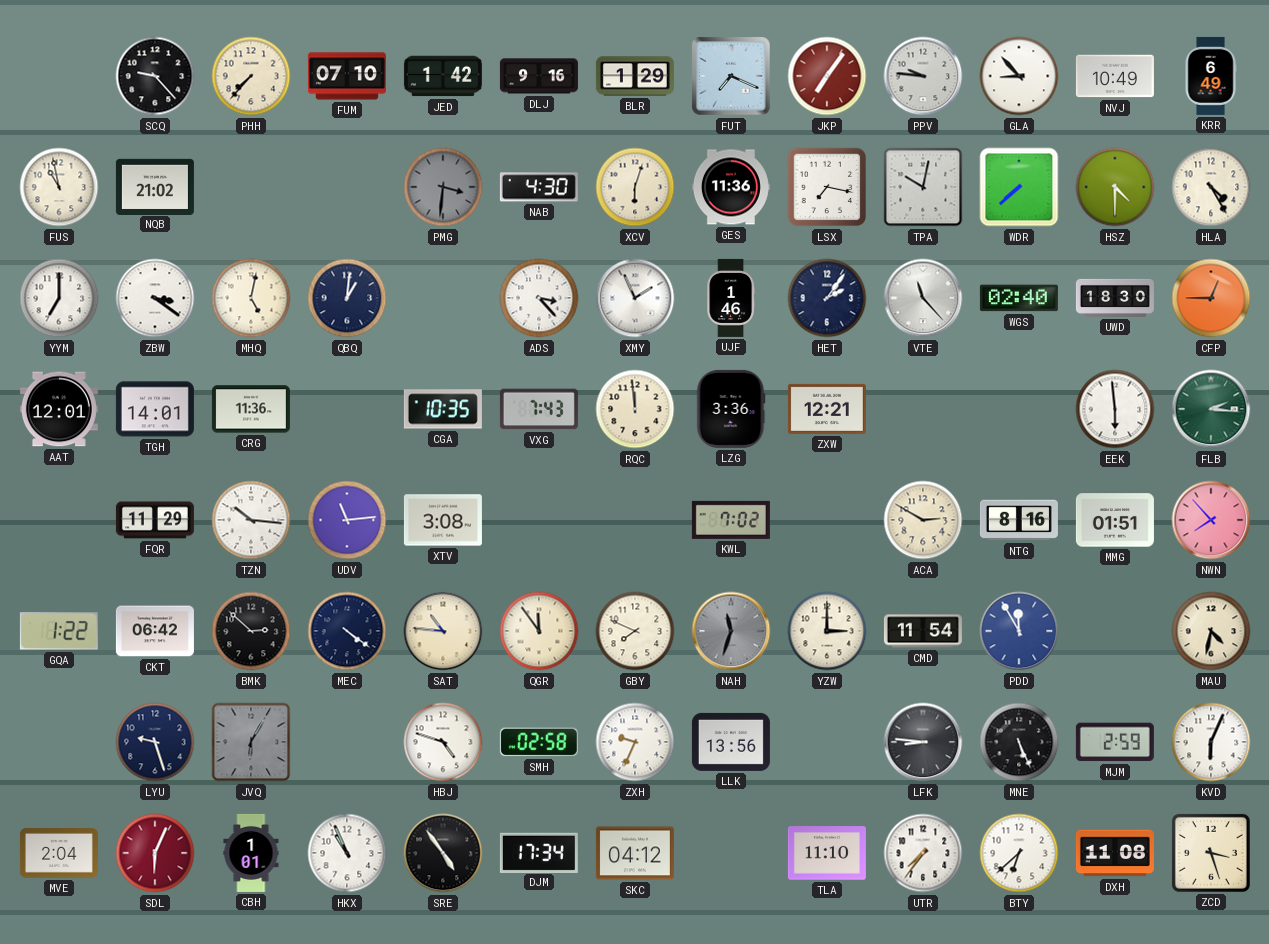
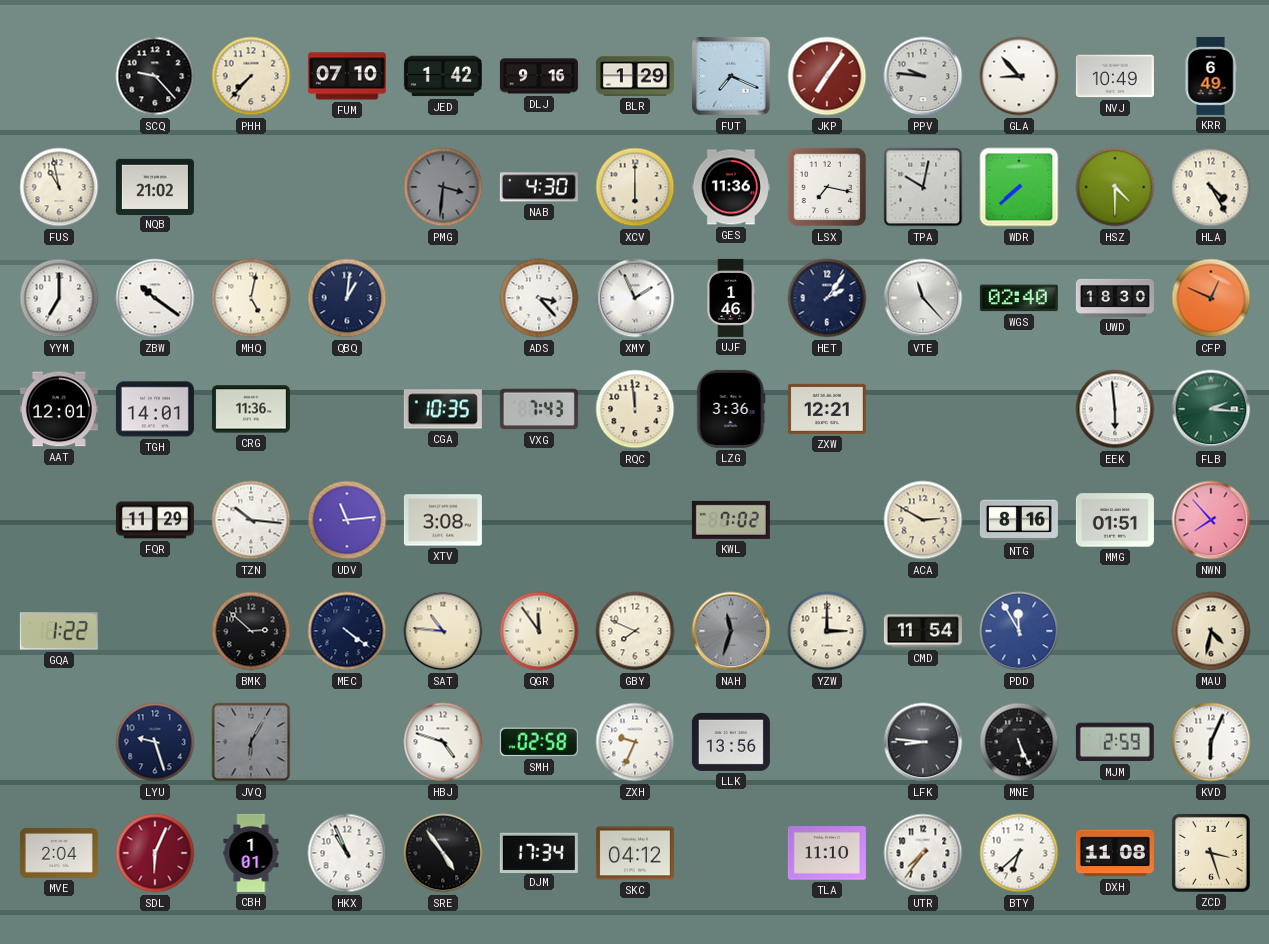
XCV: 6:03 -> 6:00
ZBW: 3:21 -> 10:21
CFP: 12:45 -> 12:49
CKT: 06:42 -> none
